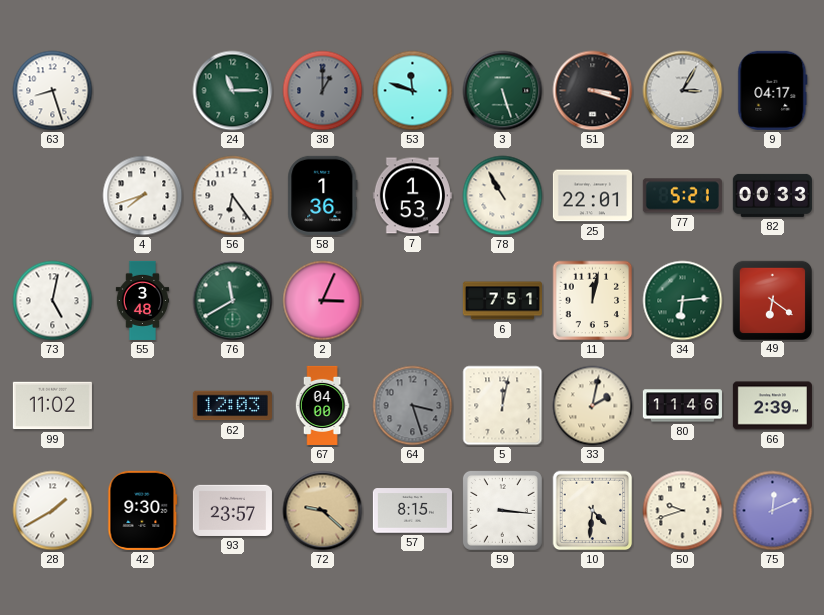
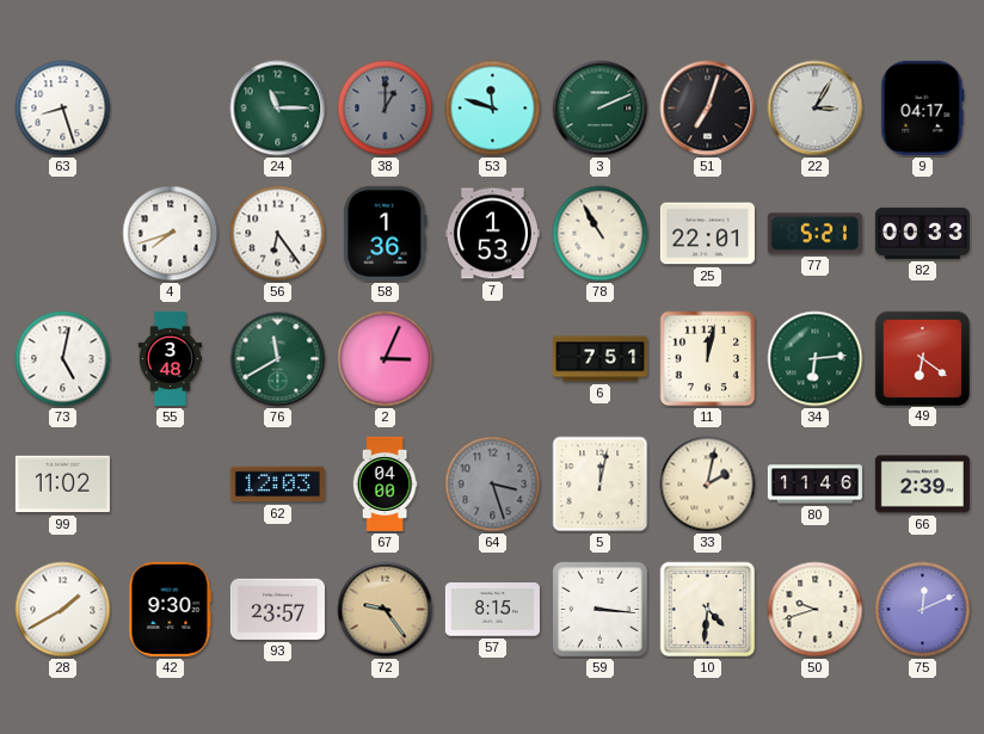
3: 5:27 -> 2:11
51: 3:18 -> 7:03
72: 9:22 -> 9:24
